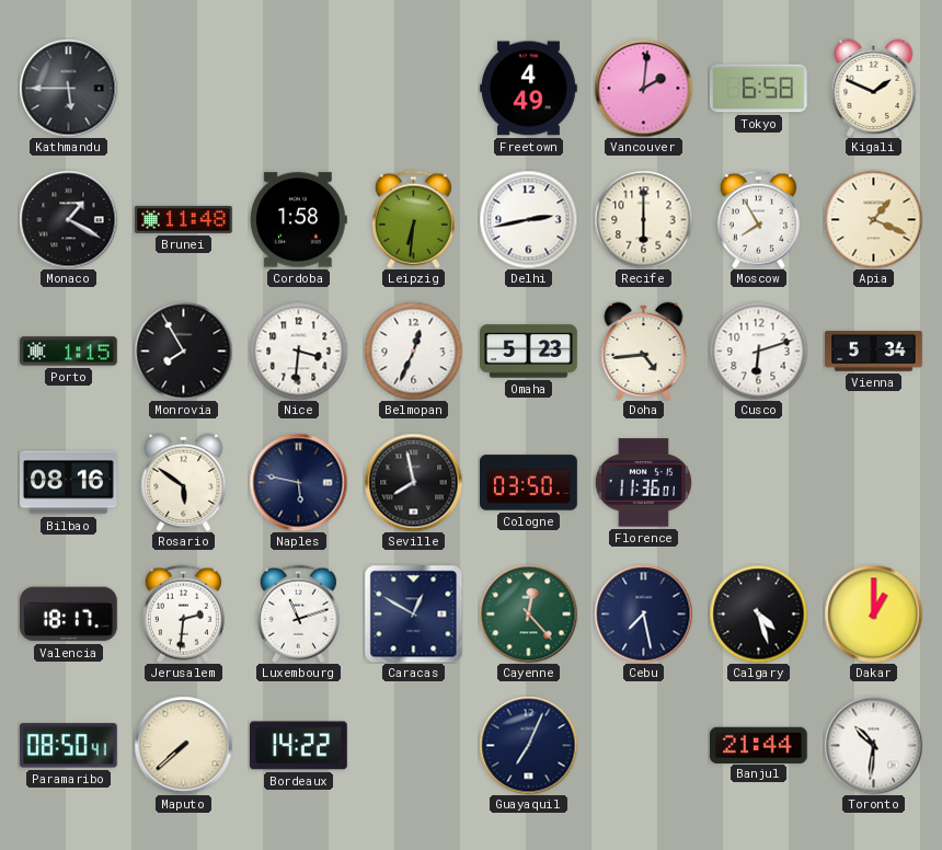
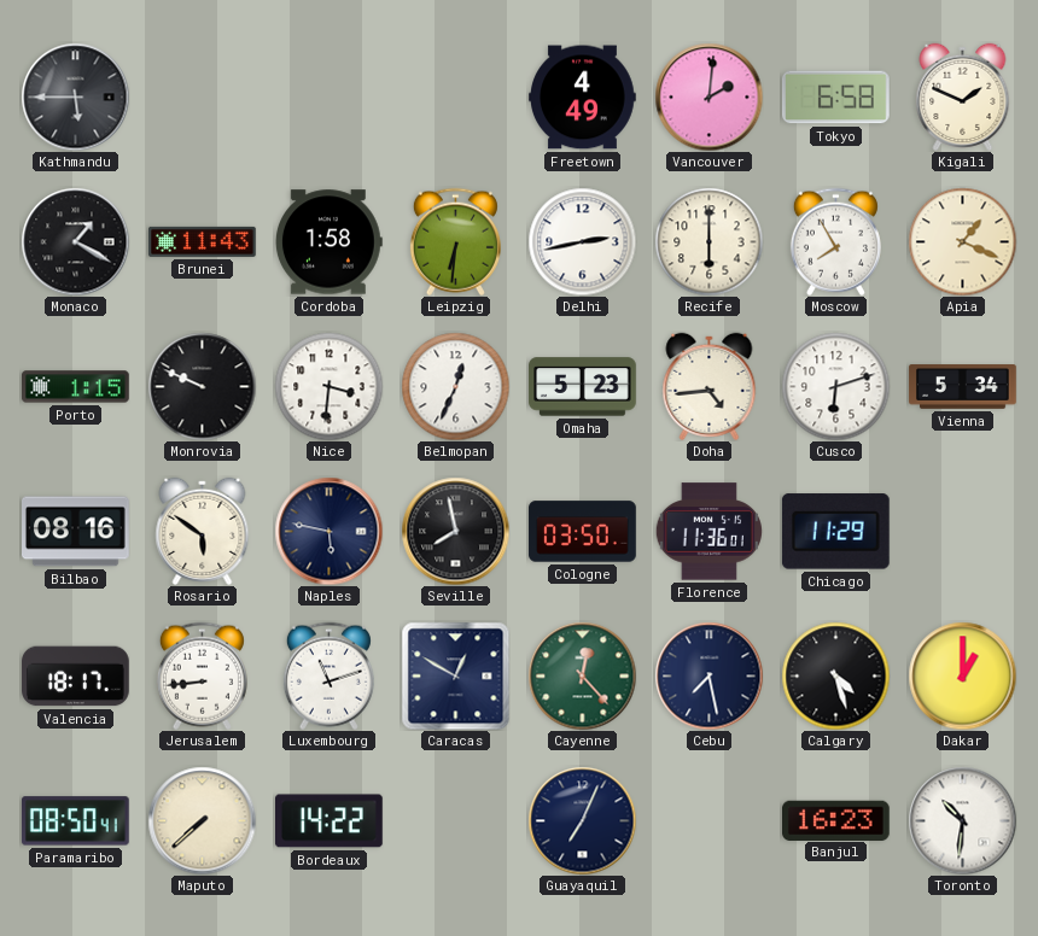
Brunei: 11:48 -> 11:43
Monrovia: 7:55 -> 9:49
Chicago: none -> 11:29
Jerusalem: 2:31 -> 8:44
Banjul: 21:44 -> 16:23
